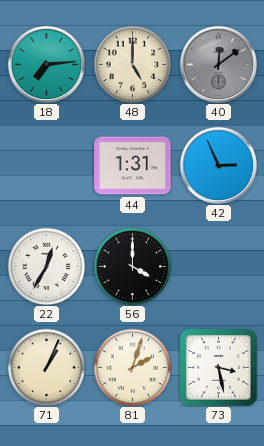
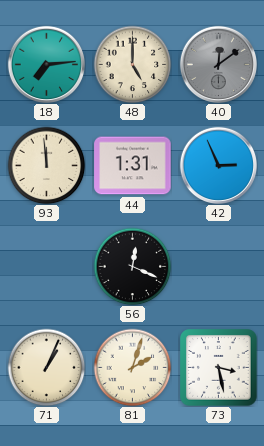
93: none -> 11:59
22: 12:35 -> none
56: 4:00 -> 12:19
